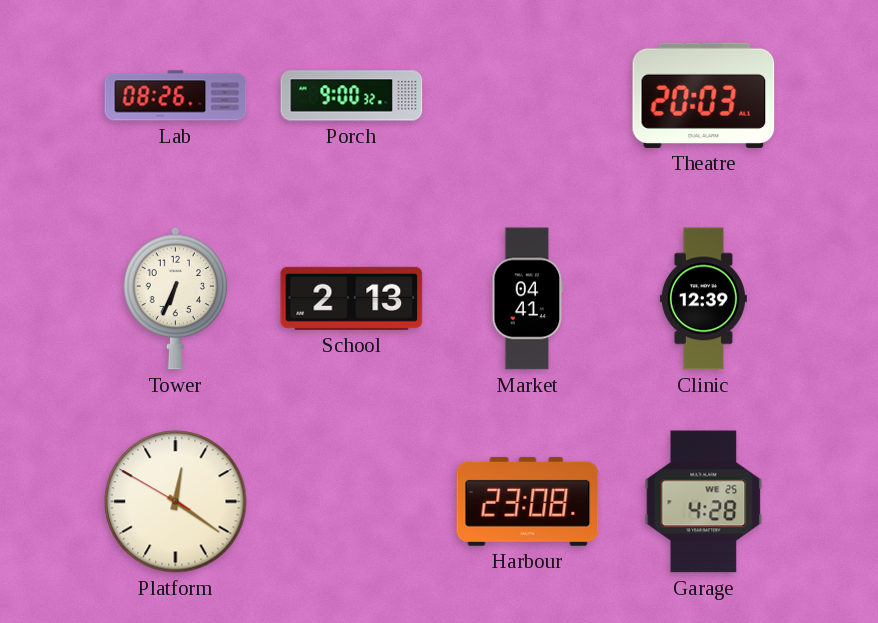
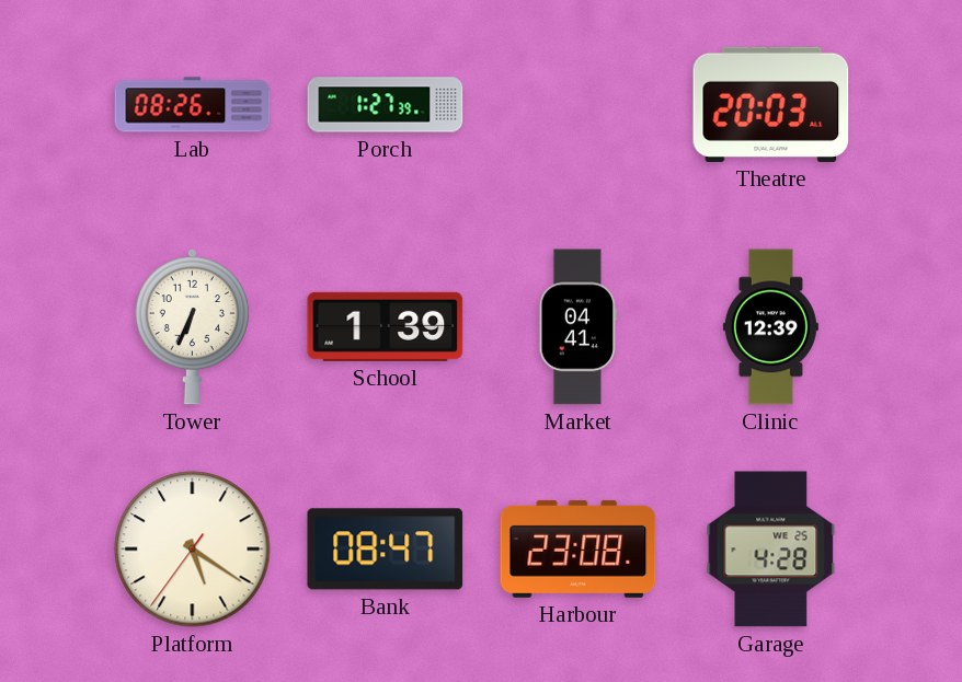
Porch: 9:00 -> 1:27
School: 2:13 -> 1:39
Platform: 12:20 -> 5:20
Bank: none -> 08:47
